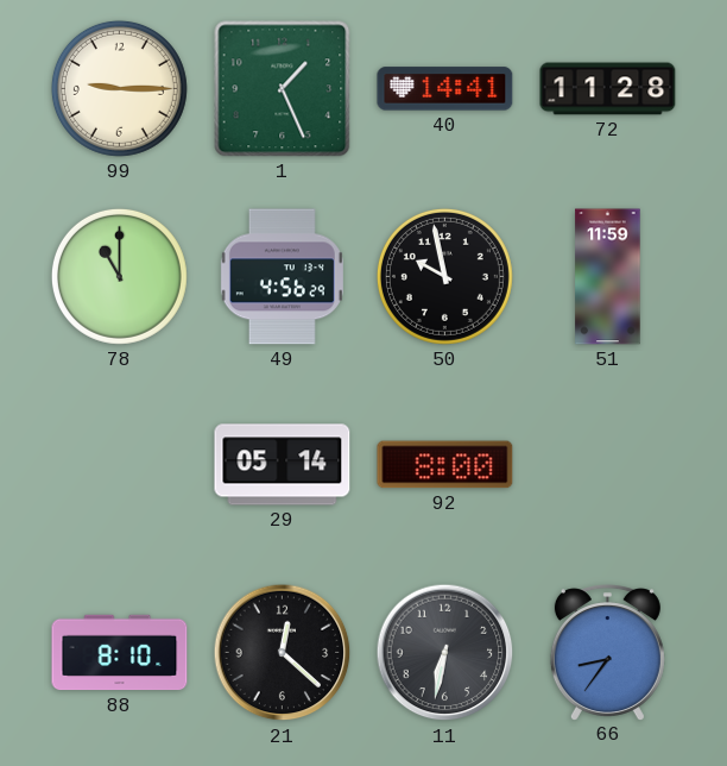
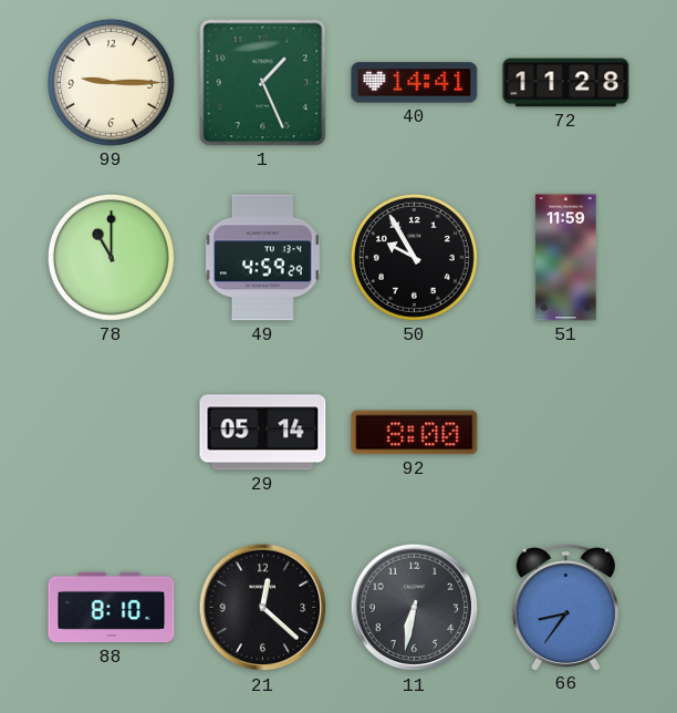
49: 4:56 -> 4:59
50: 9:58 -> 9:55
